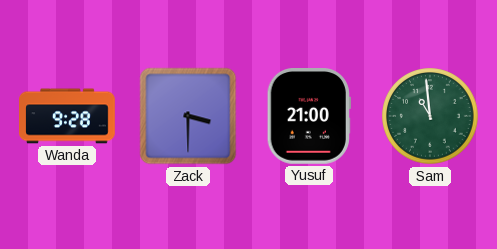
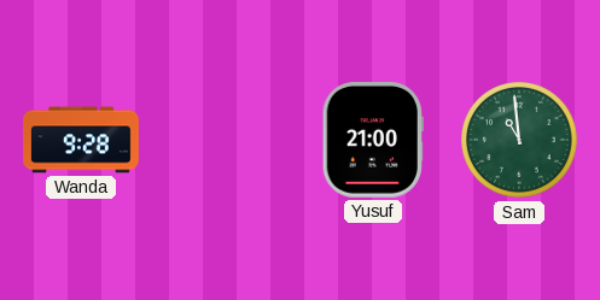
Zack: 3:30 -> none
